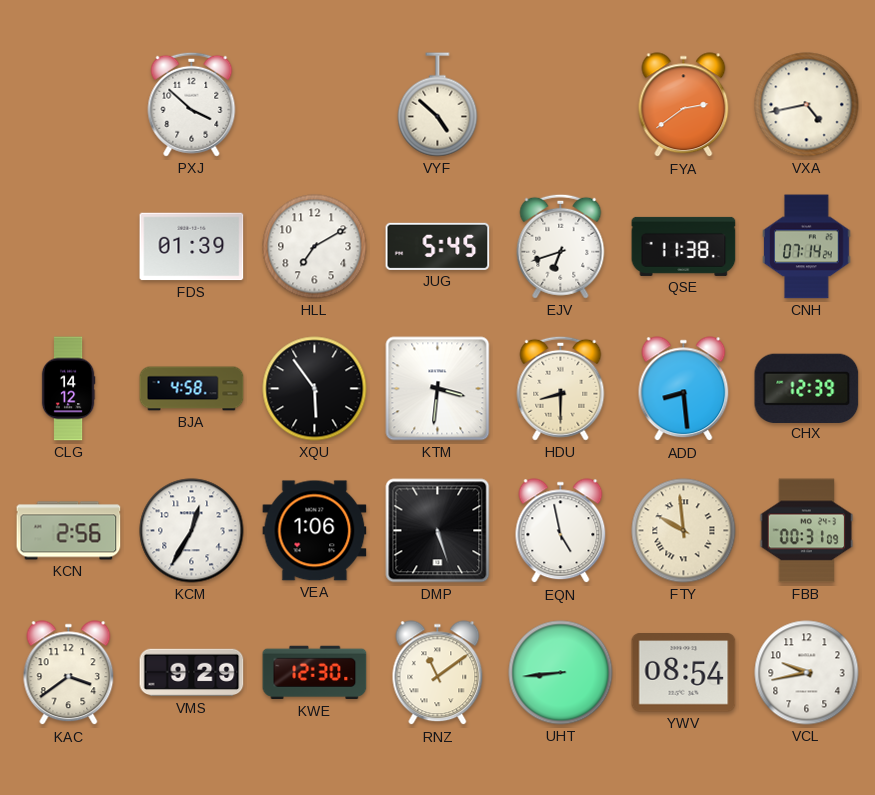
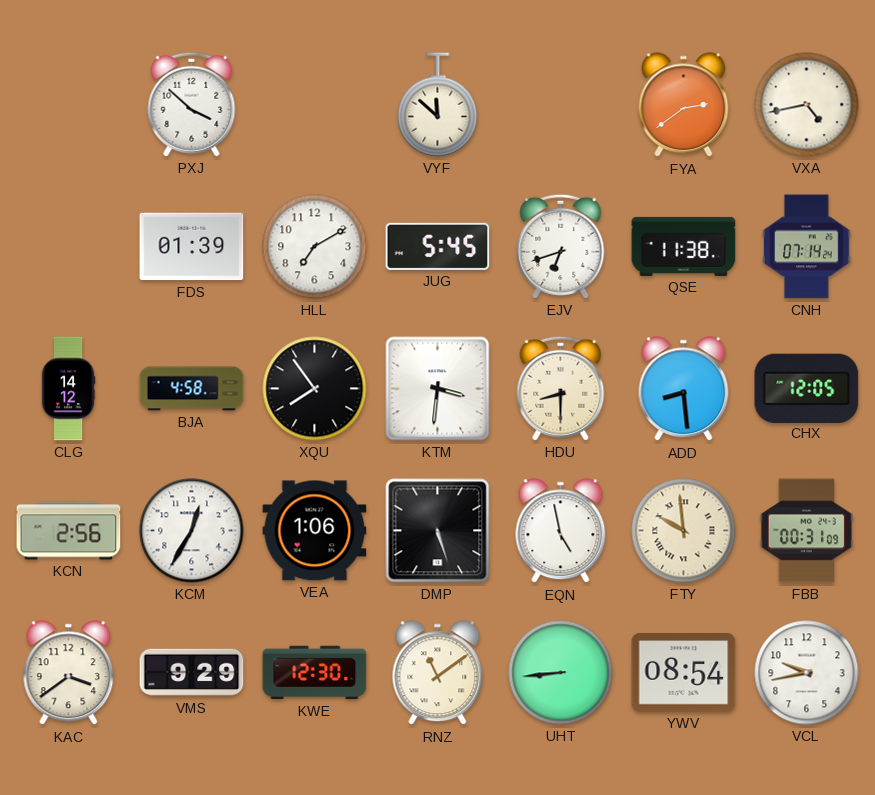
VYF: 4:52 -> 11:52
XQU: 5:54 -> 7:54
CHX: 12:39 -> 12:05
